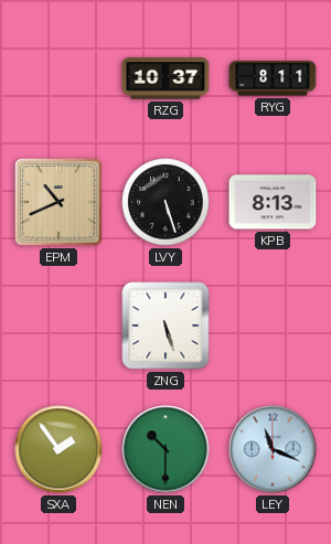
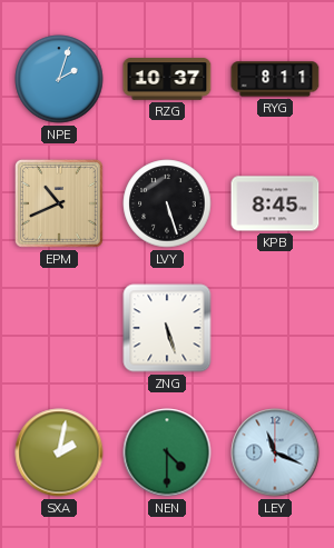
NPE: none -> 2:03
KPB: 8:13 -> 8:45
SXA: 1:54 -> 2:02
NEN: 10:30 -> 4:30
